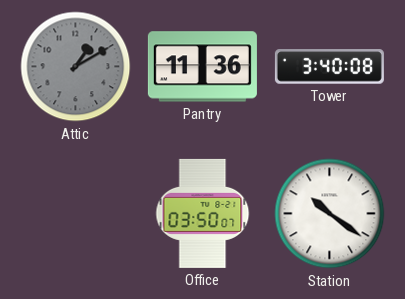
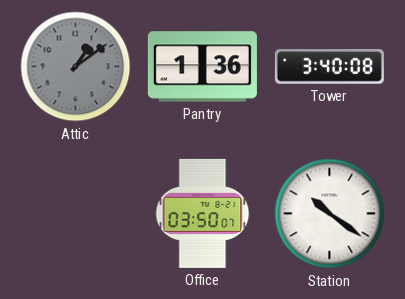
Attic: 1:10 -> 1:09
Pantry: 11:36 -> 1:36
